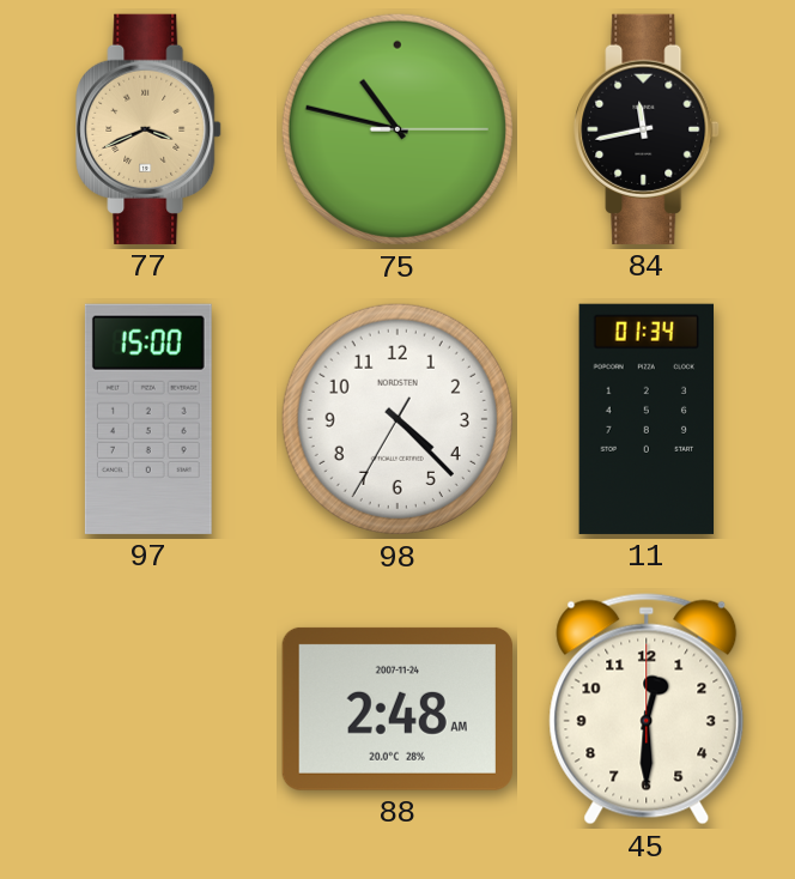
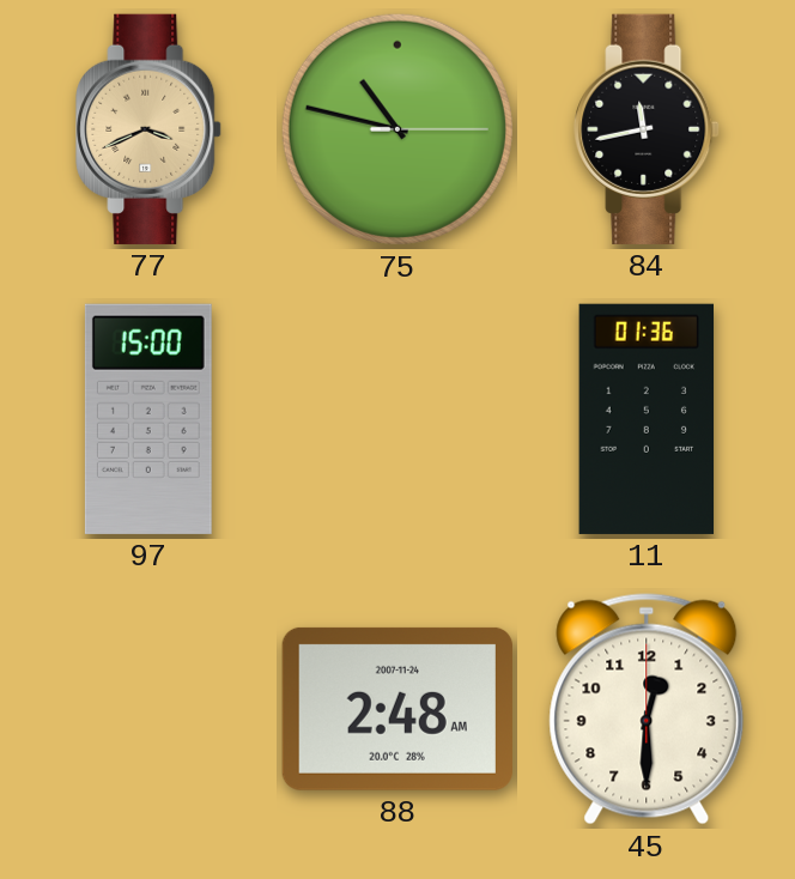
98: 4:22 -> none
11: 01:34 -> 01:36
